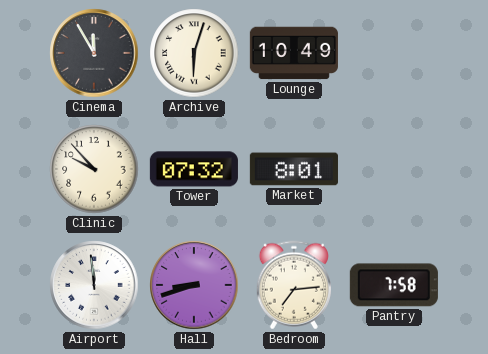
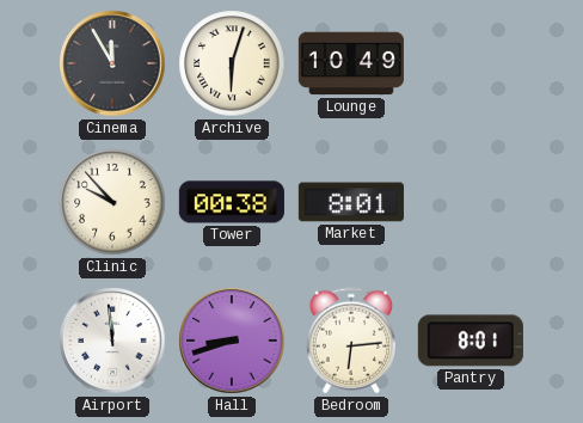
Tower: 07:32 -> 00:38
Bedroom: 7:14 -> 6:14
Pantry: 7:58 -> 8:01
